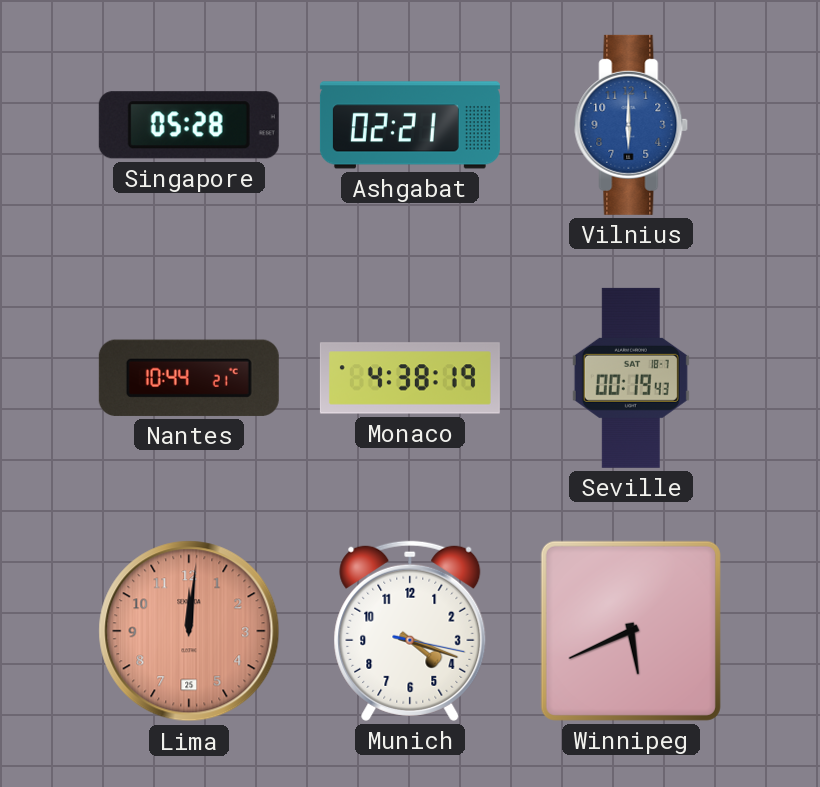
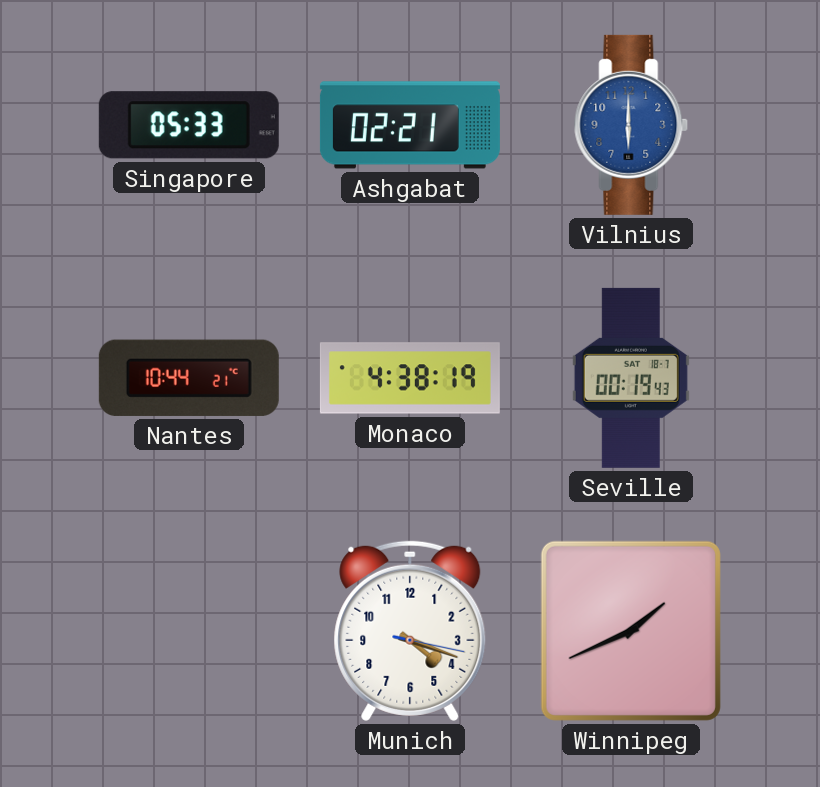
Singapore: 05:28 -> 05:33
Lima: 12:01 -> none
Winnipeg: 5:41 -> 1:41
